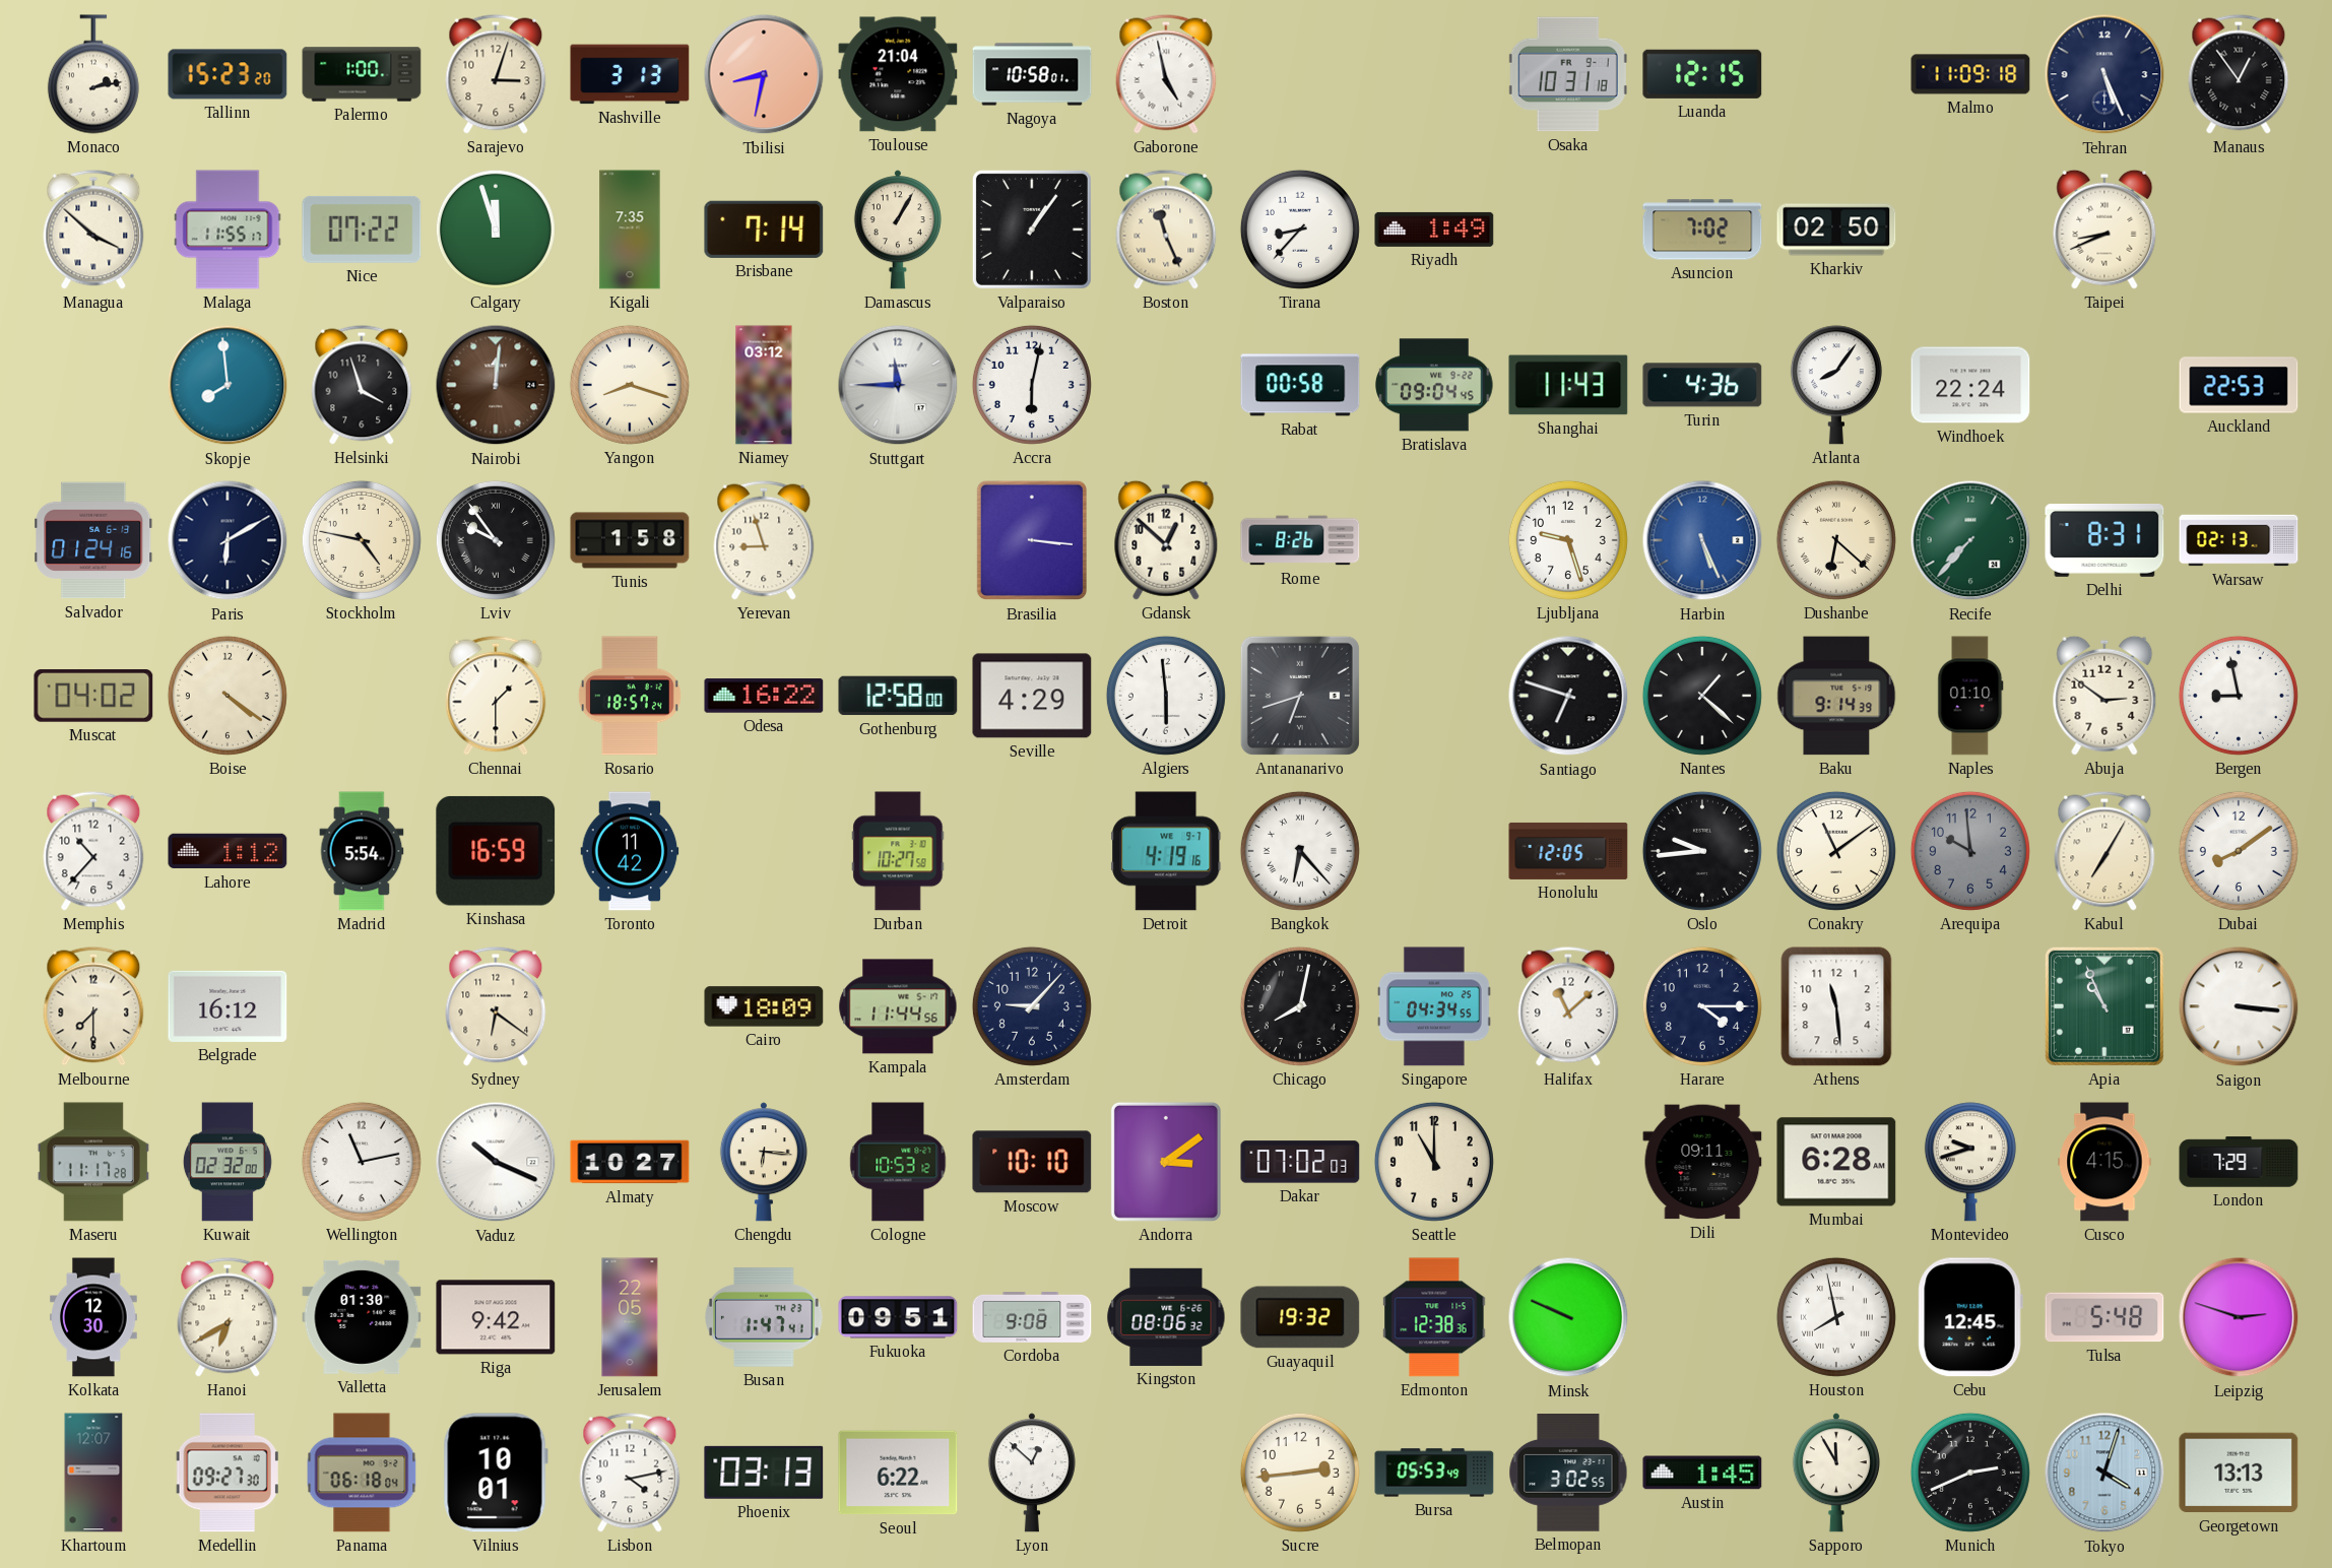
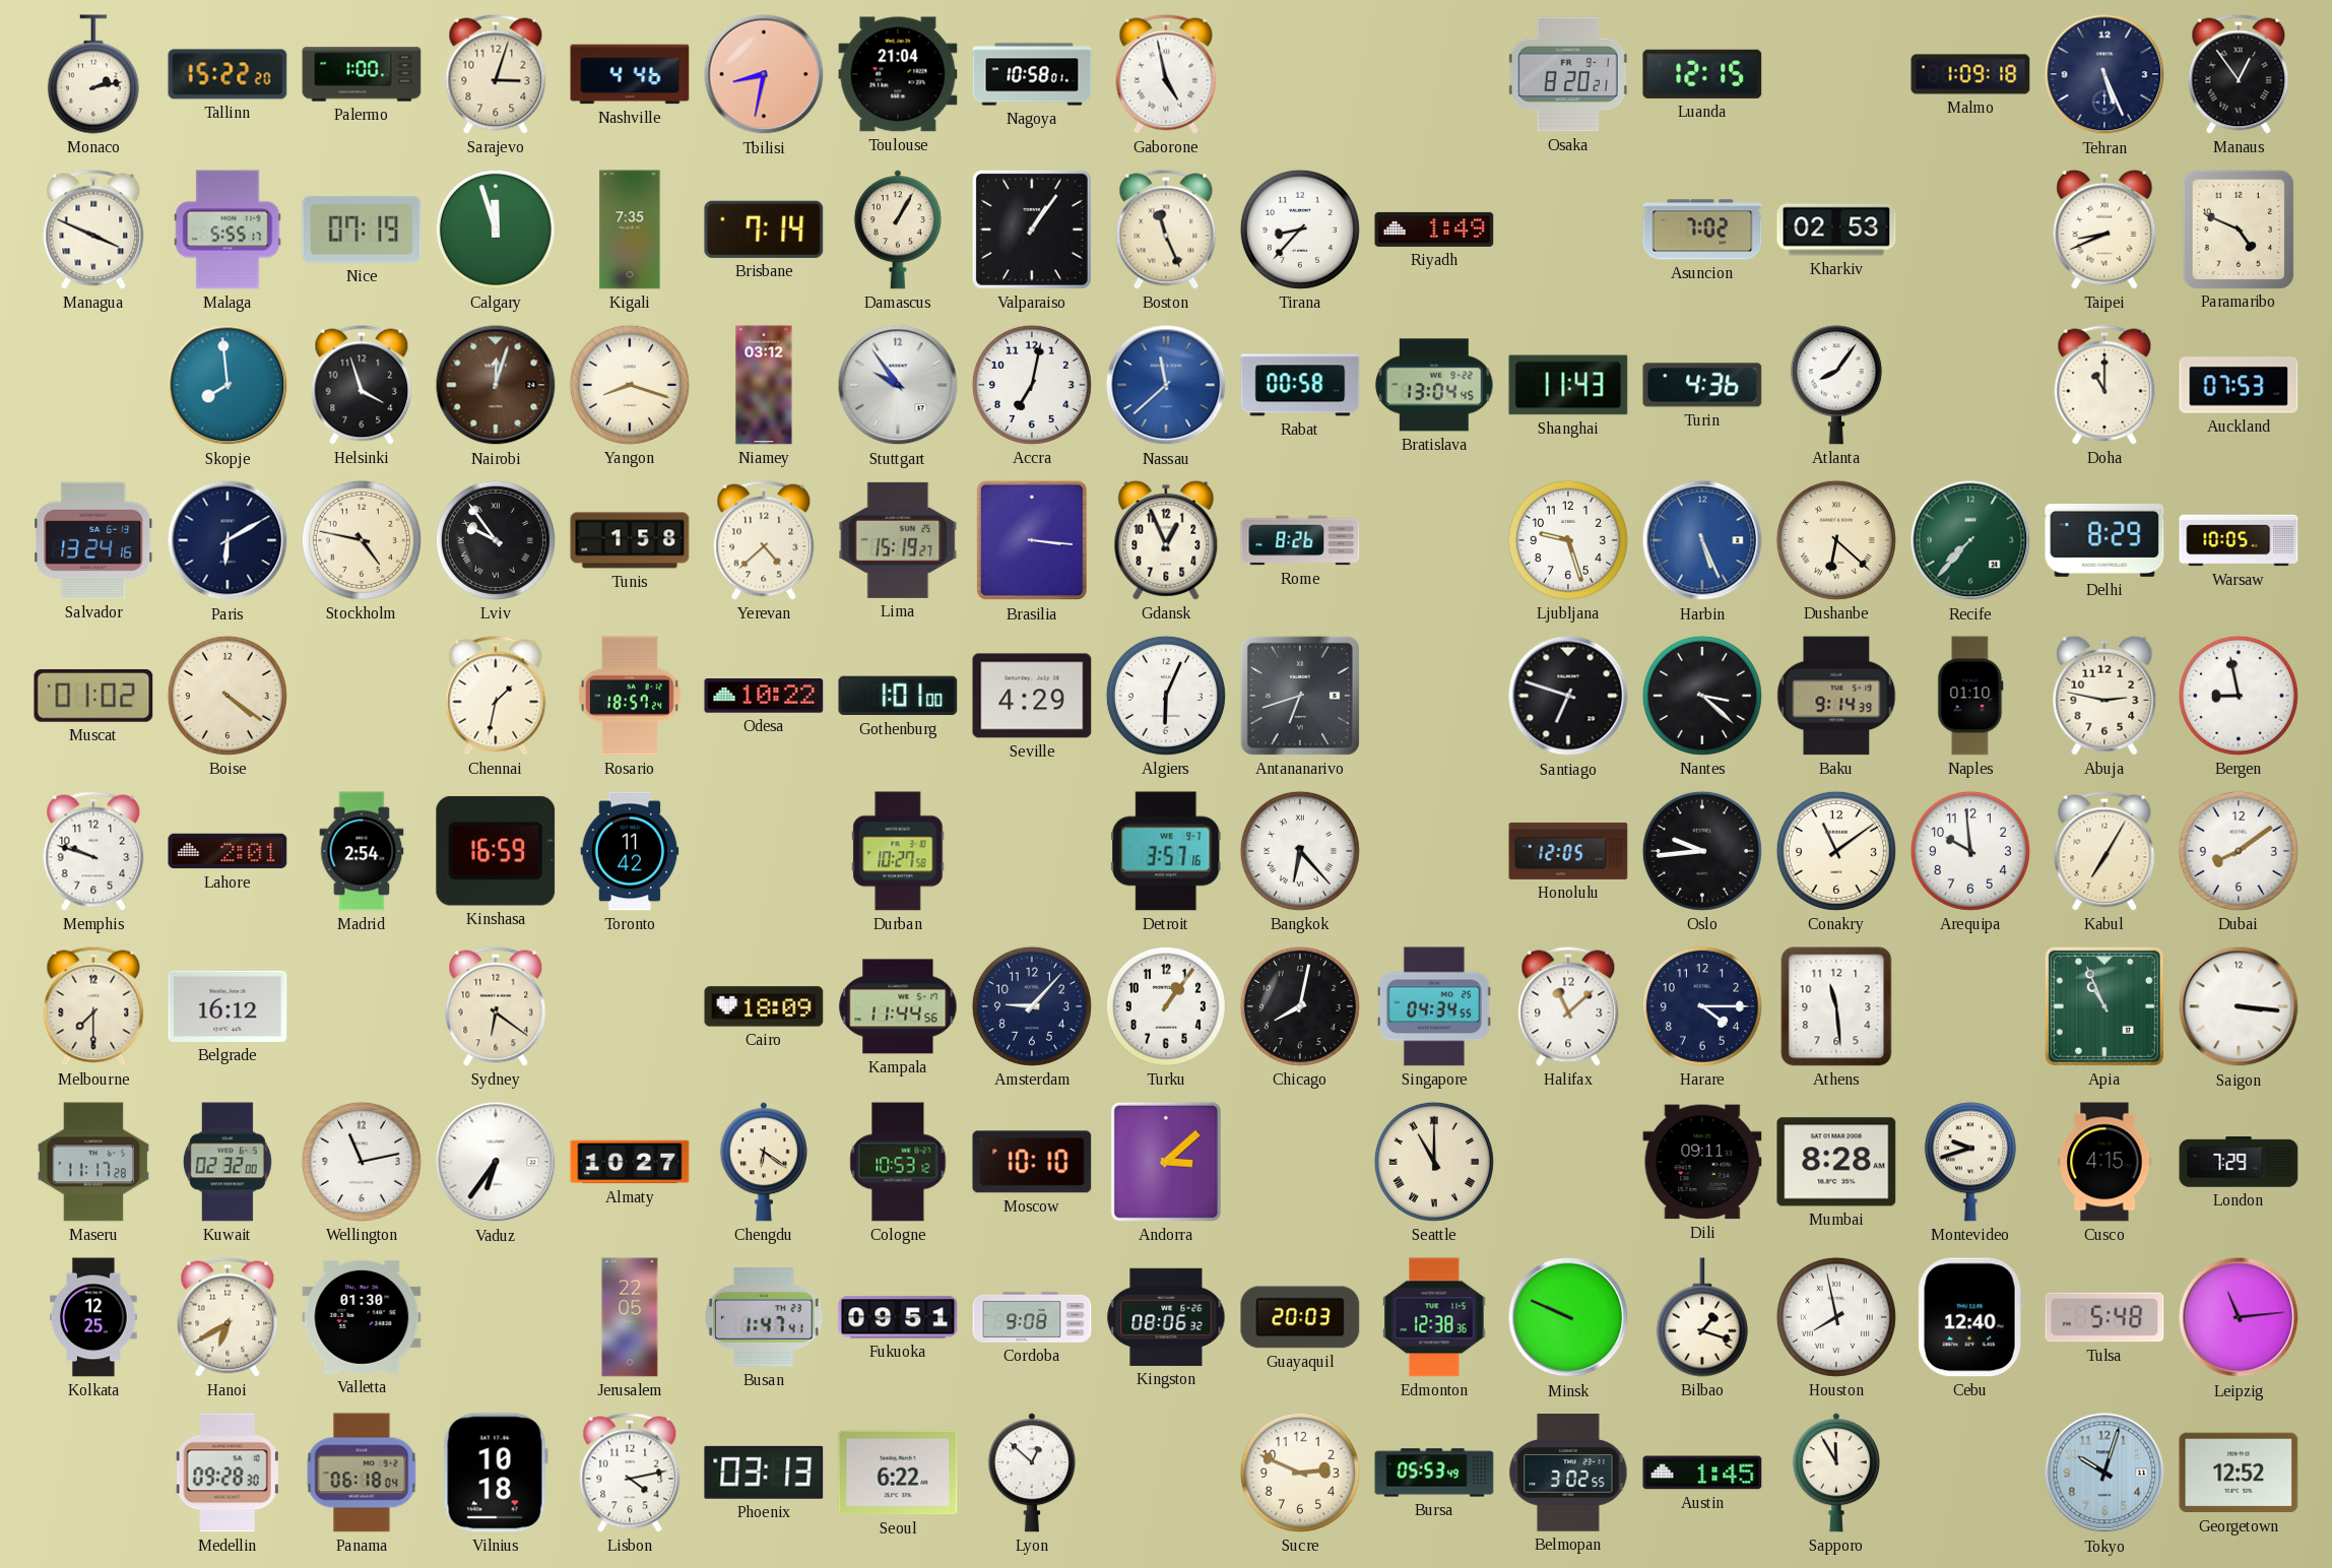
Tallinn: 15:23 -> 15:22
Nashville: 3:13 -> 4:46
Osaka: 10:31 -> 8:20
Malmo: 11:09 -> 1:09
Managua: 3:52 -> 3:49
Malaga: 11:55 -> 5:55
Nice: 07:22 -> 07:19
Kharkiv: 02:50 -> 02:53
Paramaribo: none -> 4:49
Nairobi: 12:01 -> 12:03
Stuttgart: 11:45 -> 9:54
Accra: 6:02 -> 7:02
Nassau: none -> 11:38
Bratislava: 09:04 -> 13:04
Windhoek: 22:24 -> none
Doha: none -> 11:00
Auckland: 22:53 -> 07:53
Salvador: 01:24 -> 13:24
Yerevan: 8:57 -> 4:38
Lima: none -> 15:19
Gdansk: 12:52 -> 12:56
Delhi: 8:31 -> 8:29
Warsaw: 02:13 -> 10:05
Muscat: 04:02 -> 01:02
Chennai: 1:30 -> 1:32
Odesa: 16:22 -> 10:22
Gothenburg: 12:58 -> 1:01
Algiers: 5:59 -> 6:04
Nantes: 1:22 -> 3:22
Abuja: 2:51 -> 2:47
Memphis: 10:37 -> 9:48
Lahore: 1:12 -> 2:01
Madrid: 5:54 -> 2:54
Detroit: 4:19 -> 3:57
Arequipa dial: grey -> white
Turku: none -> 1:06
Vaduz: 10:19 -> 6:36
Chengdu: 6:16 -> 6:21
Andorra: 3:09 -> 3:08
Dakar: 07:02 -> none
Seattle numerals: Arabic -> Roman
Mumbai: 6:28 -> 8:28
Kolkata: 12:30 -> 12:25
Riga: 9:42 -> none
Guayaquil: 19:32 -> 20:03
Bilbao: none -> 1:18
Cebu: 12:45 -> 12:40
Leipzig: 2:48 -> 11:14
Khartoum: 12:07 -> none
Medellin: 09:27 -> 09:28
Vilnius: 10:01 -> 10:18
Sucre: 2:44 -> 2:49
Munich: 2:41 -> none
Tokyo: 4:03 -> 10:03
Georgetown: 13:13 -> 12:52
